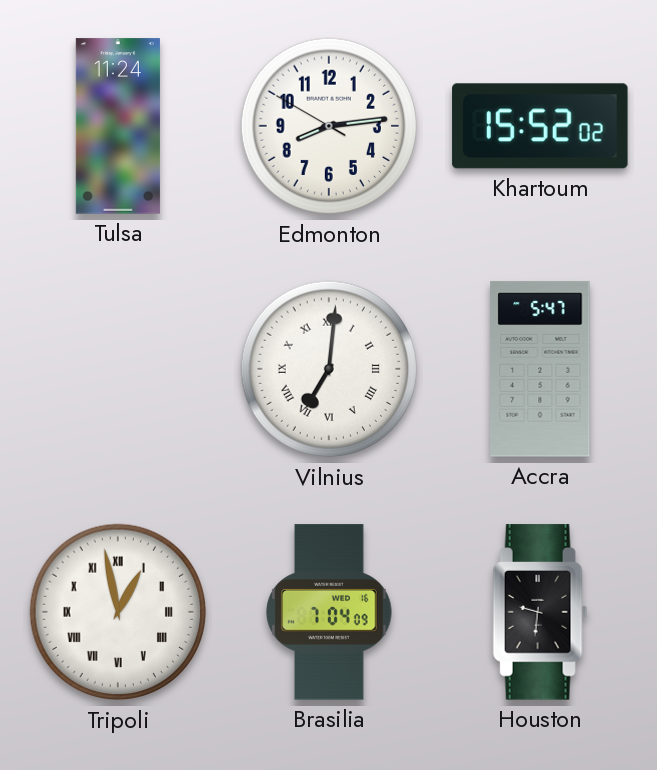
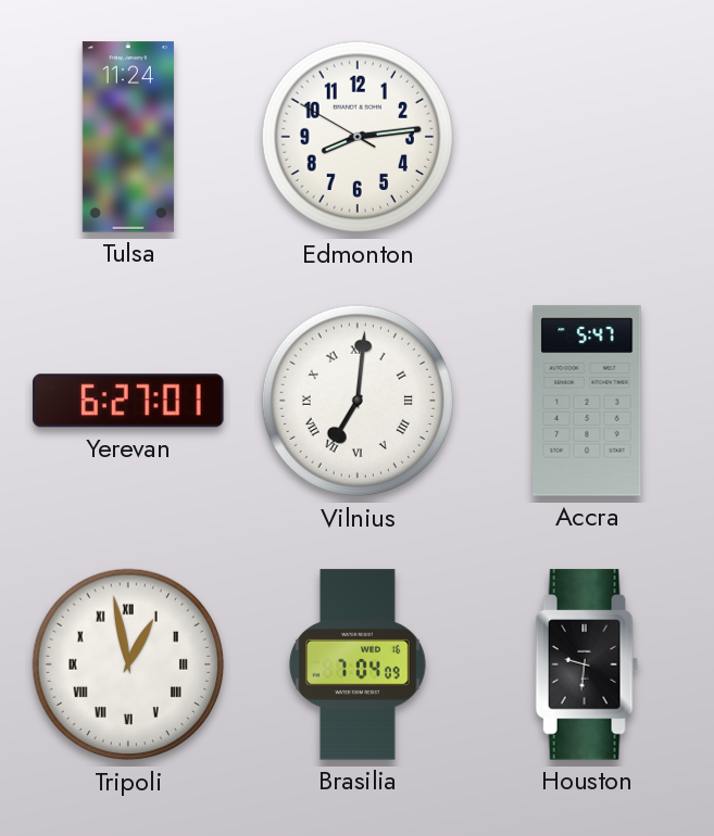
Khartoum: 15:52 -> none
Yerevan: none -> 6:27
